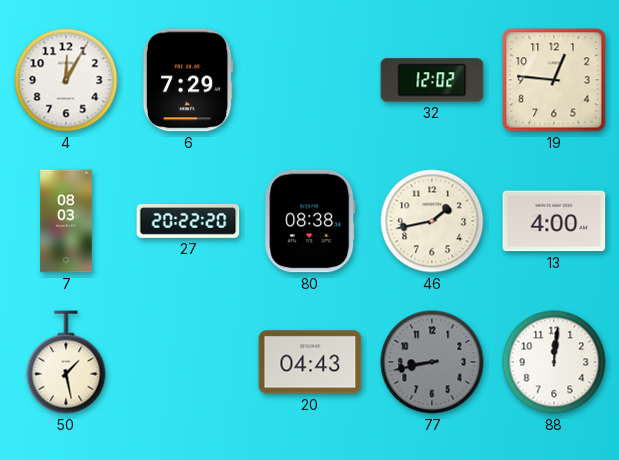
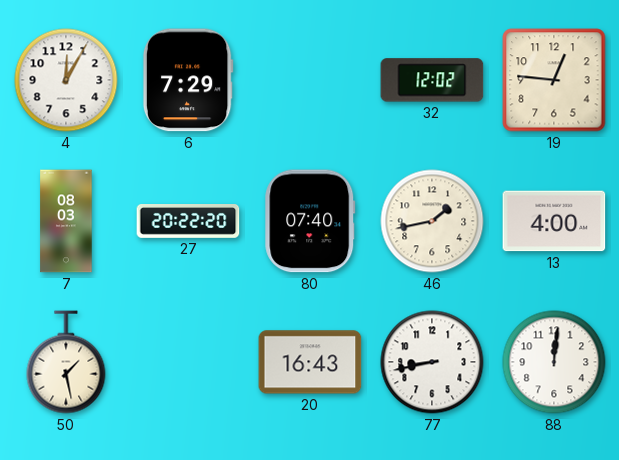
80: 08:38 -> 07:40
20: 04:43 -> 16:43
77 dial: grey -> white
